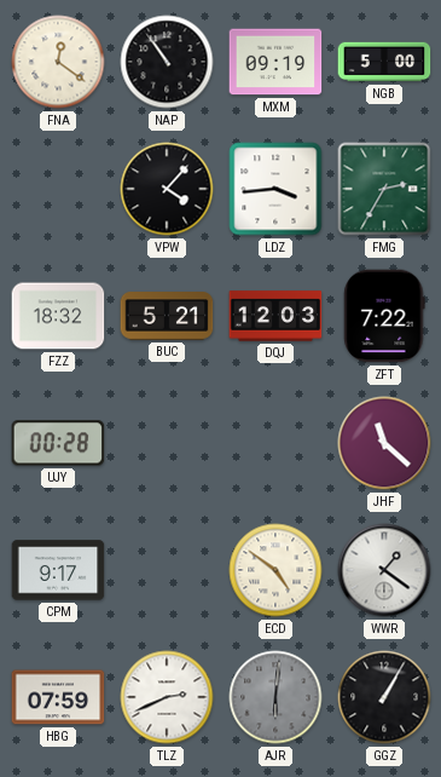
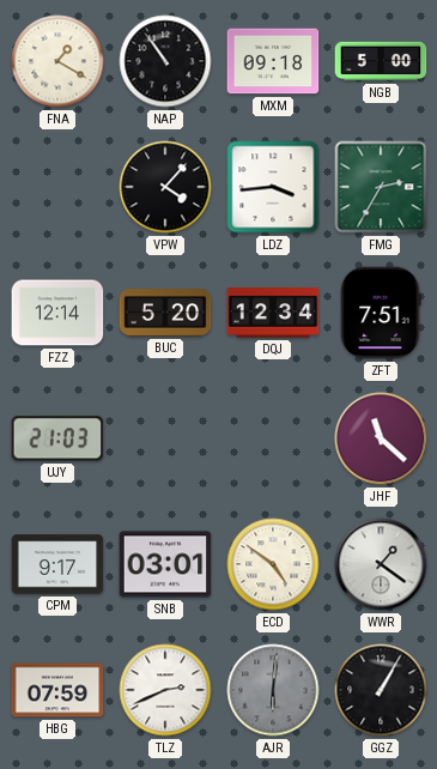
FNA: 12:21 -> 1:20
MXM: 09:19 -> 09:18
FZZ: 18:32 -> 12:14
BUC: 5:21 -> 5:20
DQJ: 12:03 -> 12:34
ZFT: 7:22 -> 7:51
UJY: 00:28 -> 21:03
SNB: none -> 03:01
